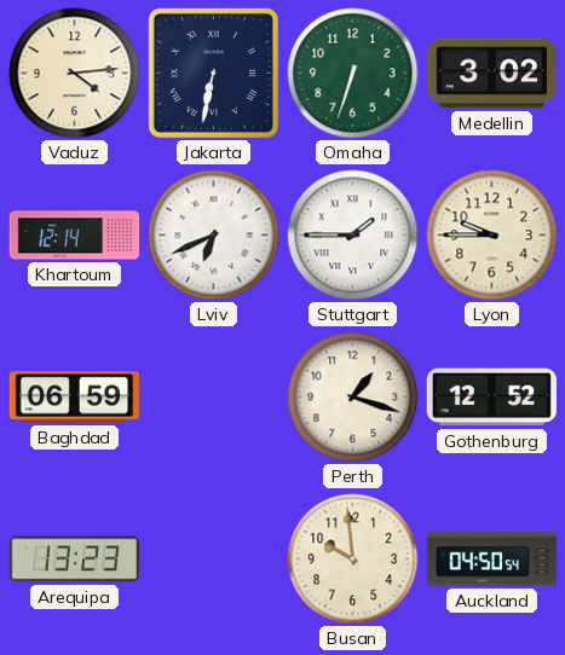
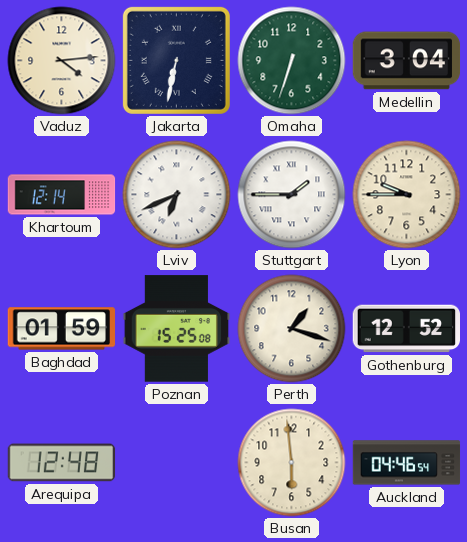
Medellin: 3:02 -> 3:04
Baghdad: 06:59 -> 01:59
Poznan: none -> 15:25
Arequipa: 13:23 -> 12:48
Busan: 9:59 -> 5:59
Auckland: 04:50 -> 04:46
